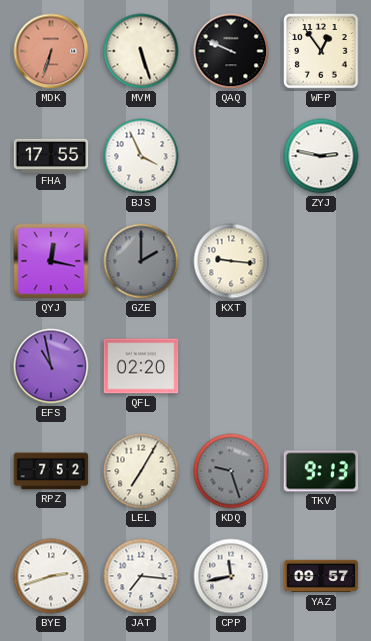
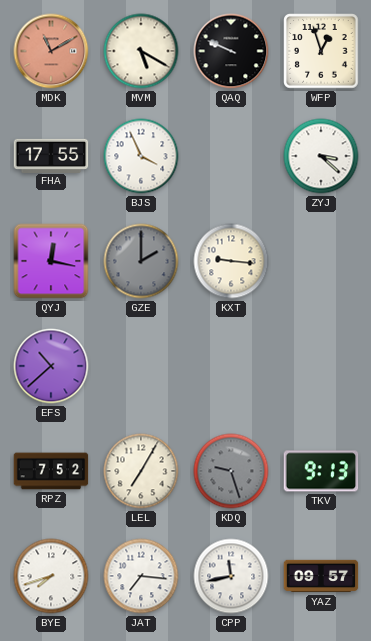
MDK: 6:33 -> 11:10
MVM: 5:27 -> 5:20
WFP: 12:54 -> 12:57
ZYJ: 2:47 -> 3:22
EFS: 10:58 -> 10:38
QFL: 02:20 -> none
BYE: 2:42 -> 7:42
